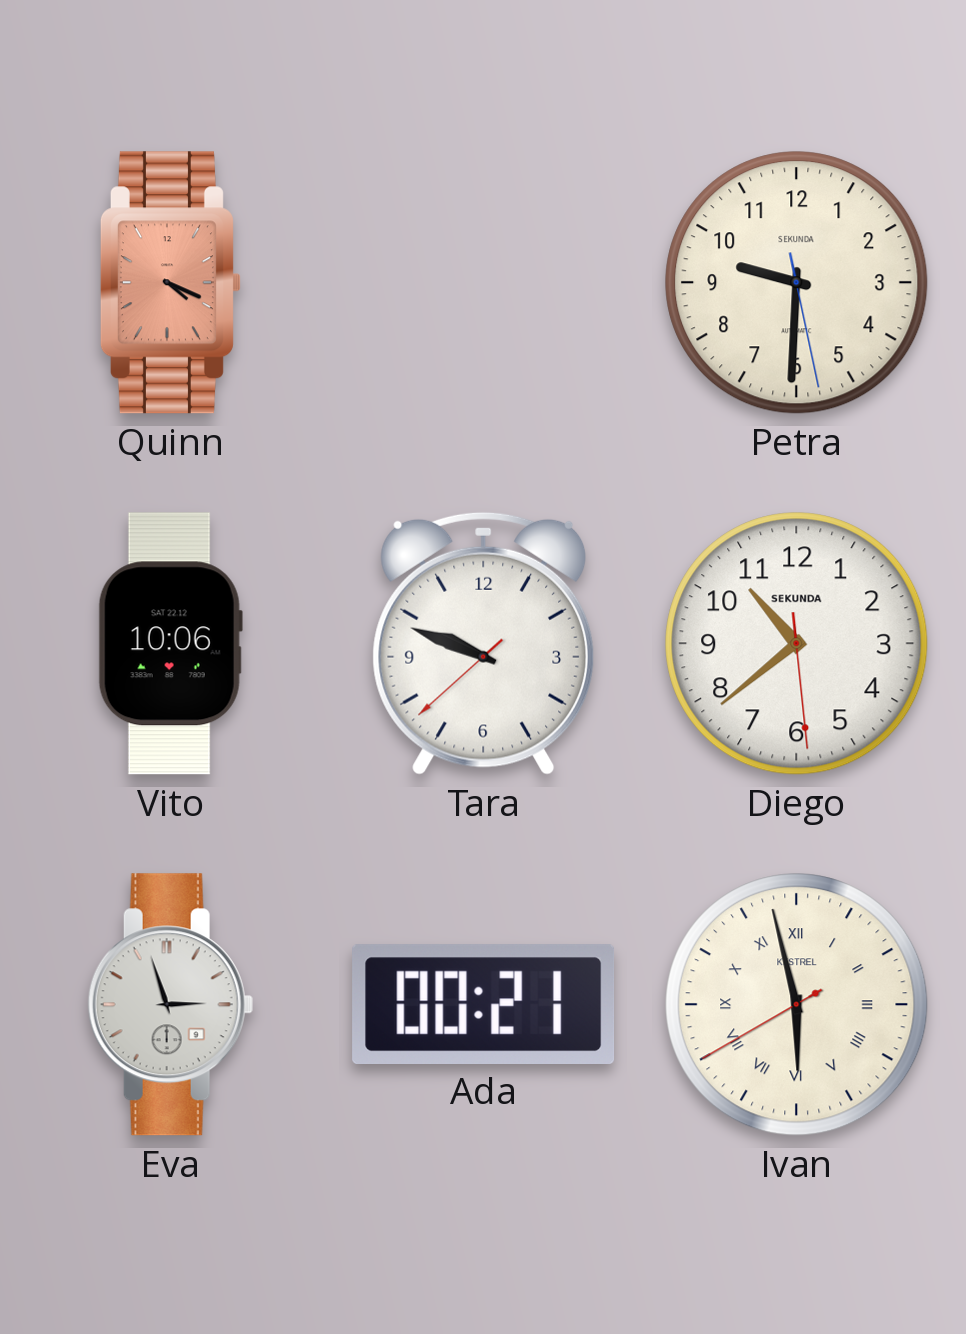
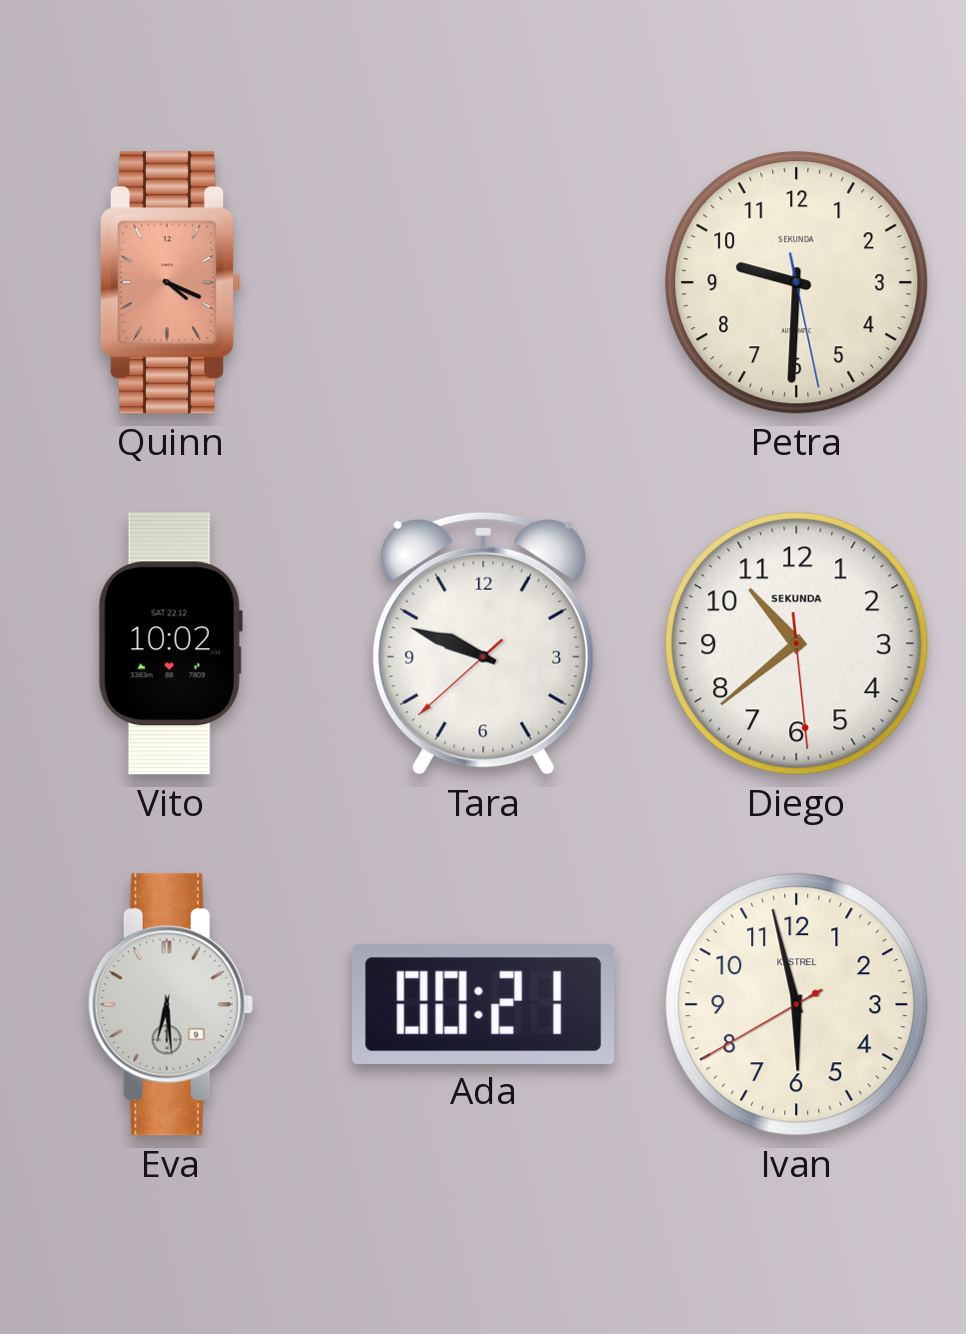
Vito: 10:06 -> 10:02
Eva: 2:57 -> 6:29
Ivan numerals: Roman -> Arabic
